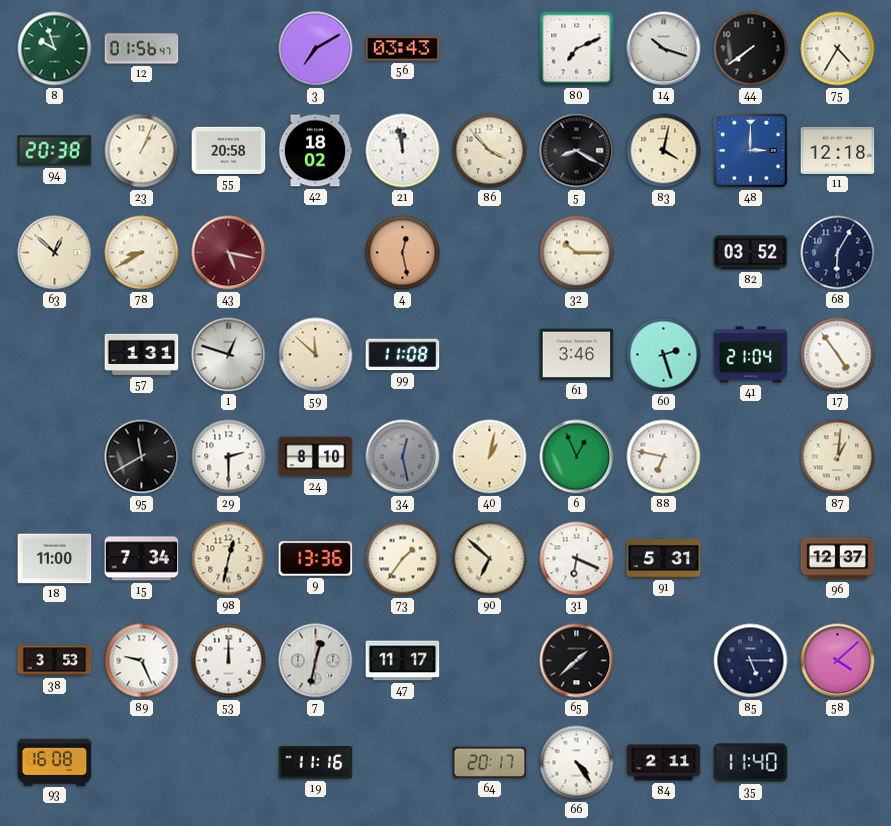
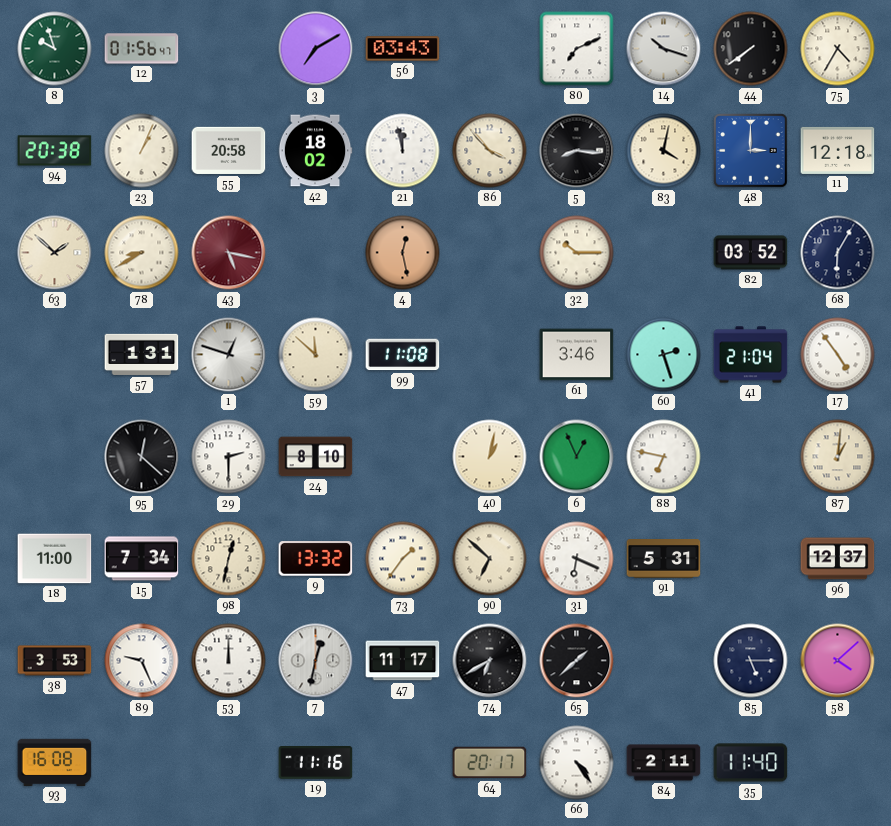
5: 8:20 -> 8:16
63: 12:52 -> 1:52
95: 11:40 -> 12:22
34: 12:28 -> none
9: 13:36 -> 13:32
74: none -> 6:40
